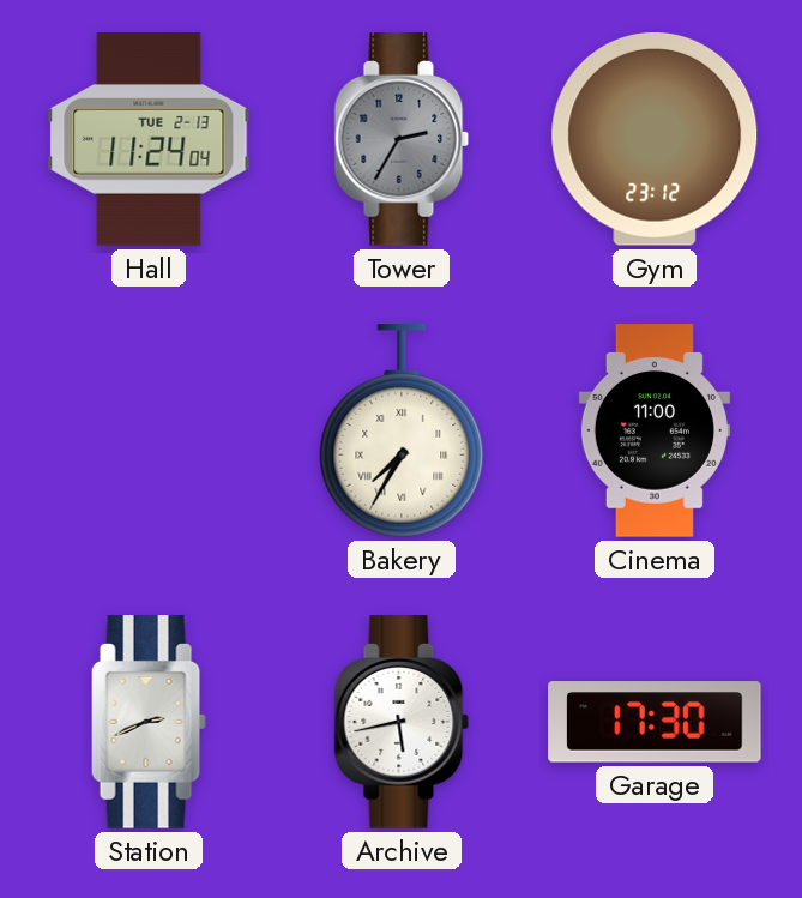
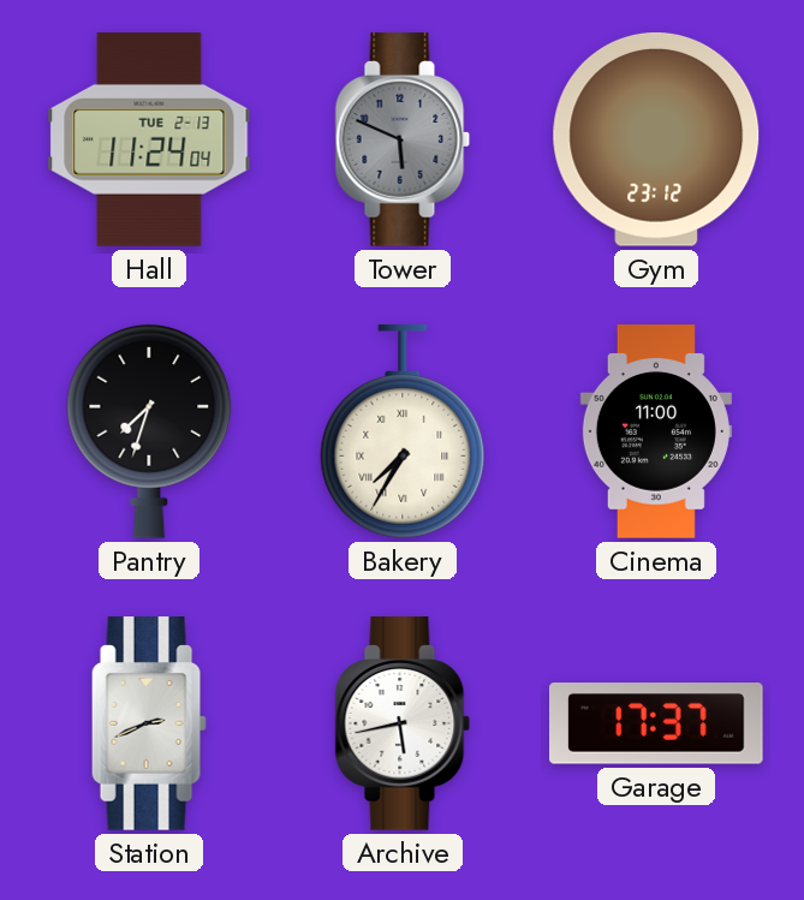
Tower: 2:35 -> 5:49
Pantry: none -> 7:33
Garage: 17:30 -> 17:37
